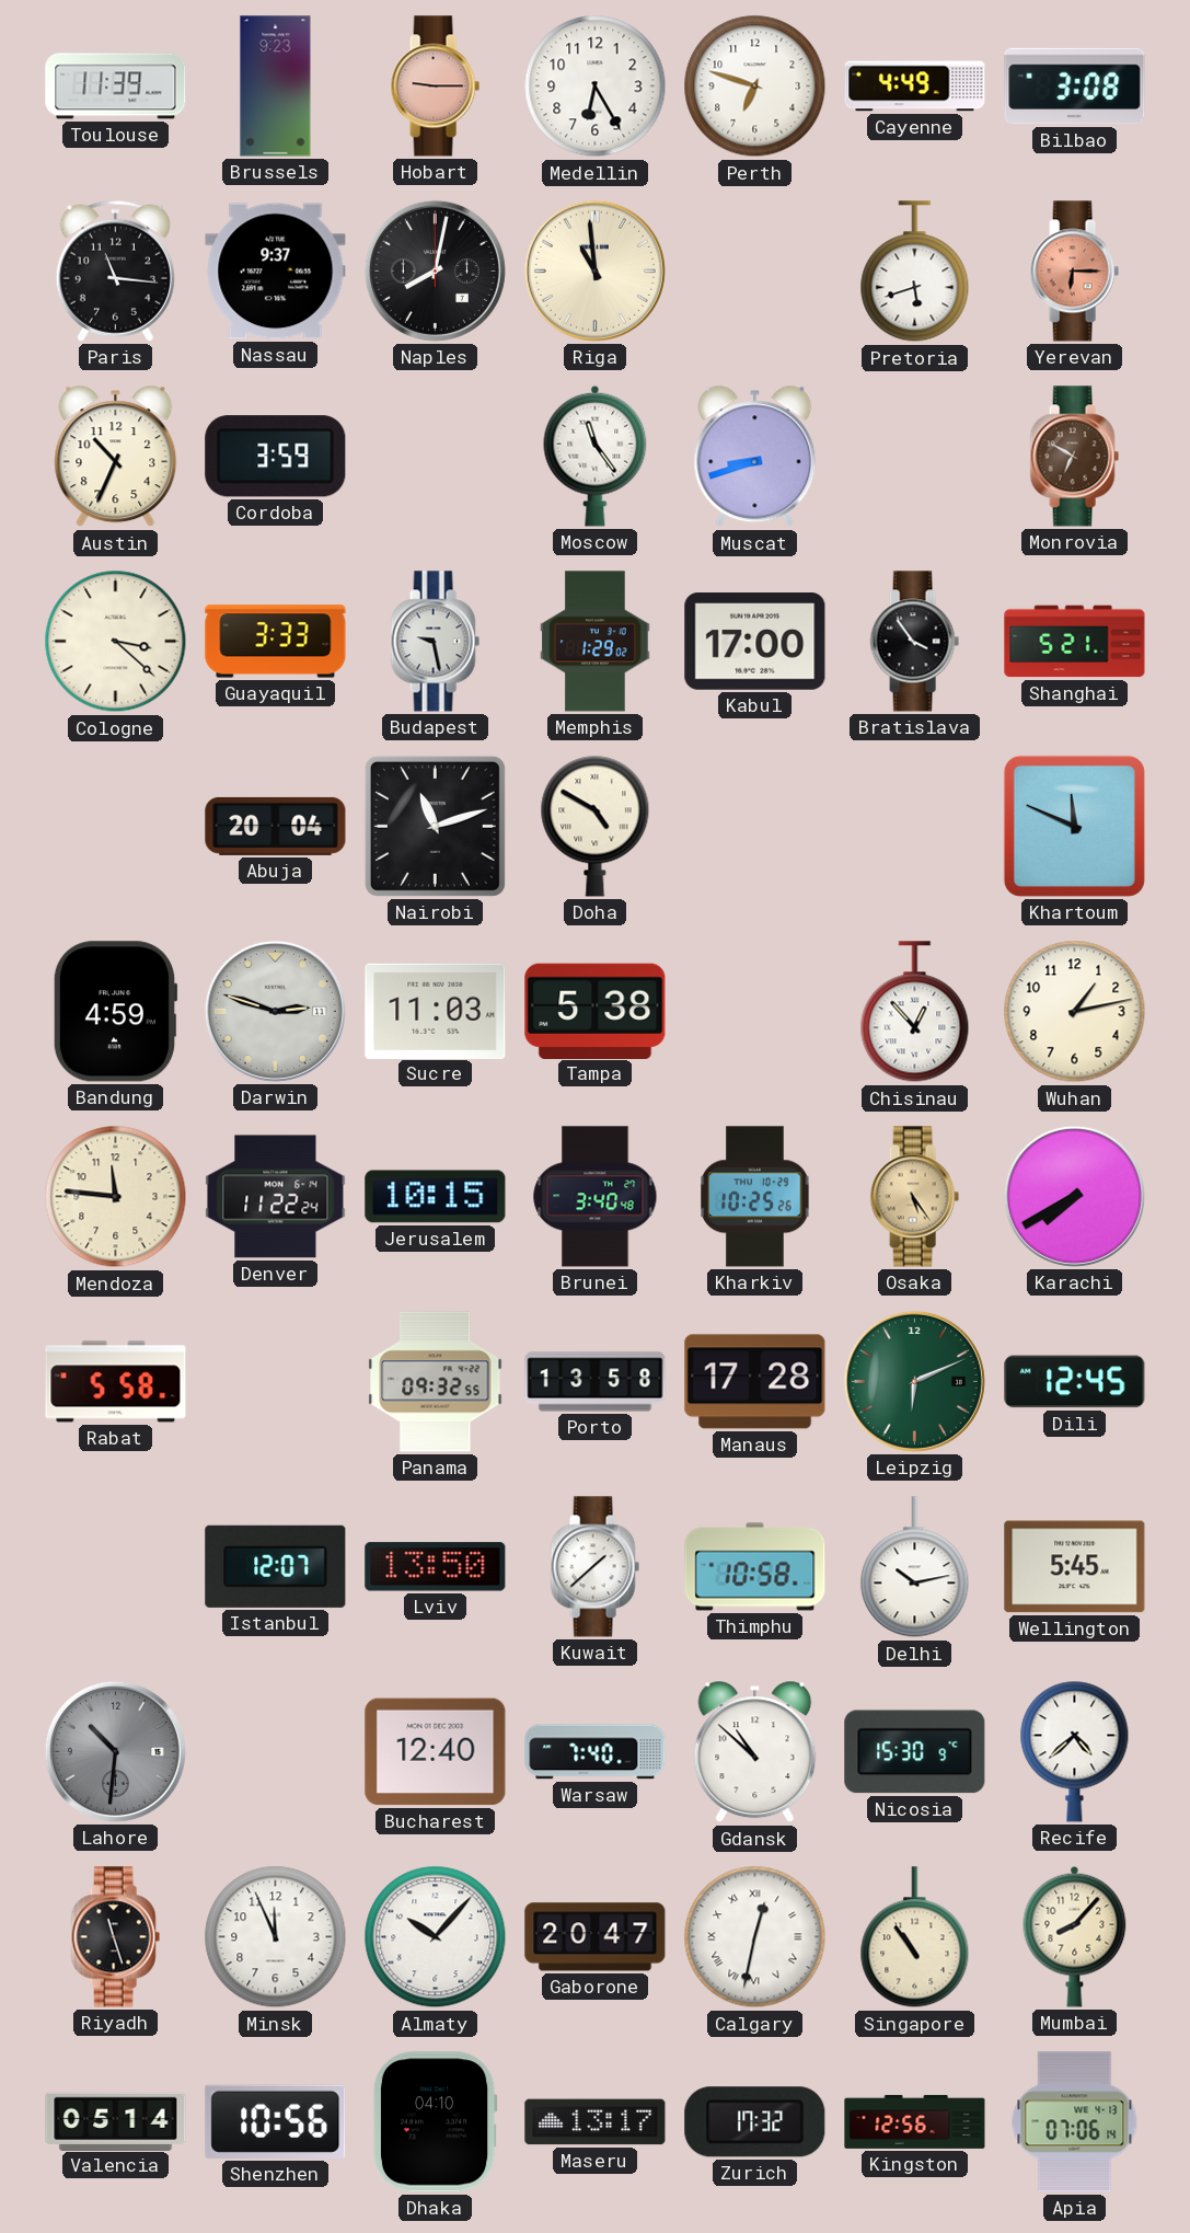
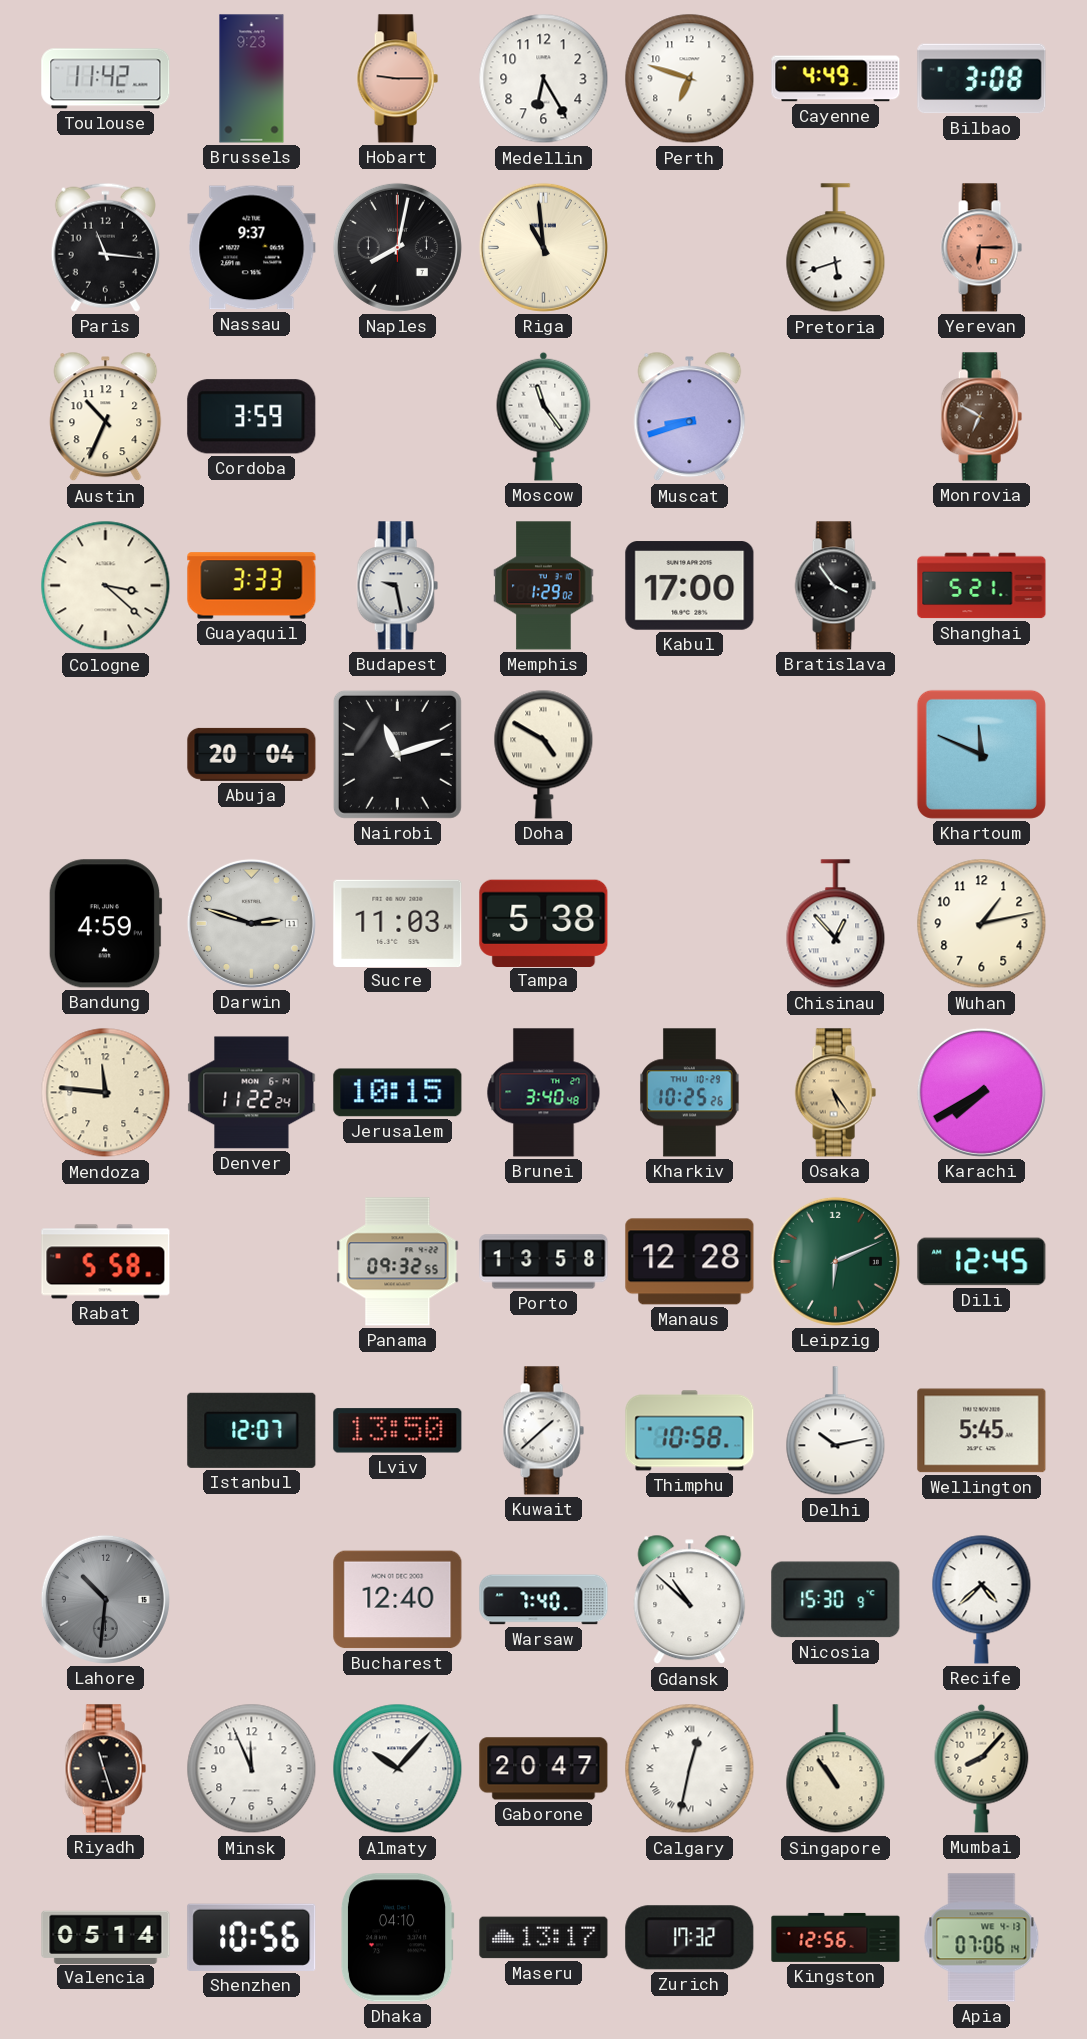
Toulouse: 11:39 -> 11:42
Manaus: 17:28 -> 12:28
